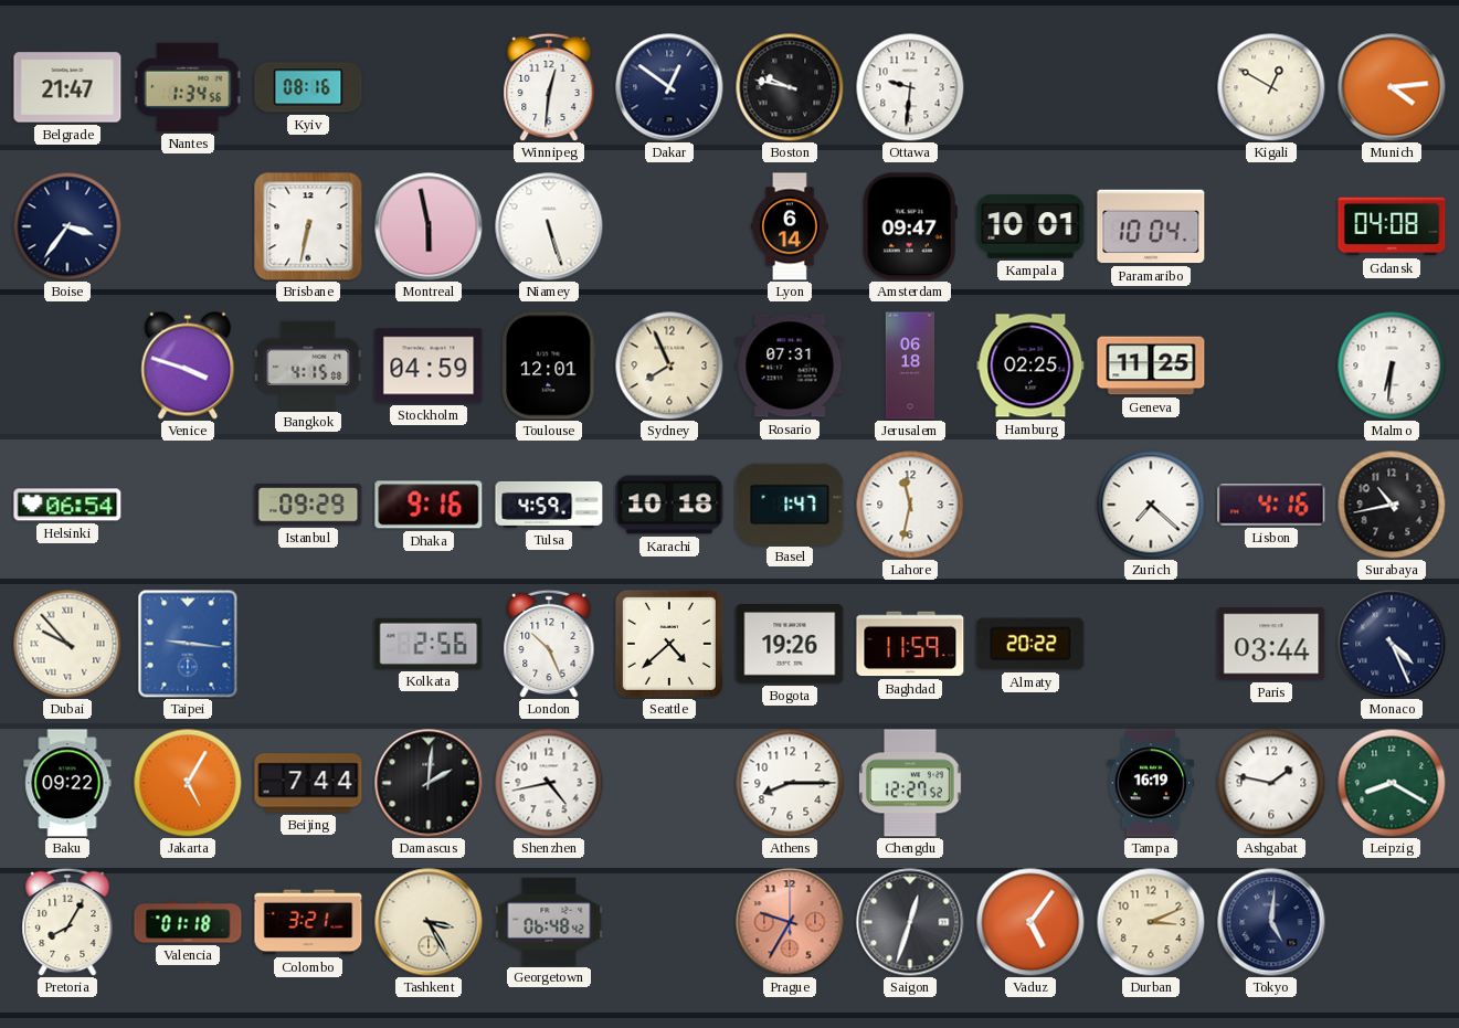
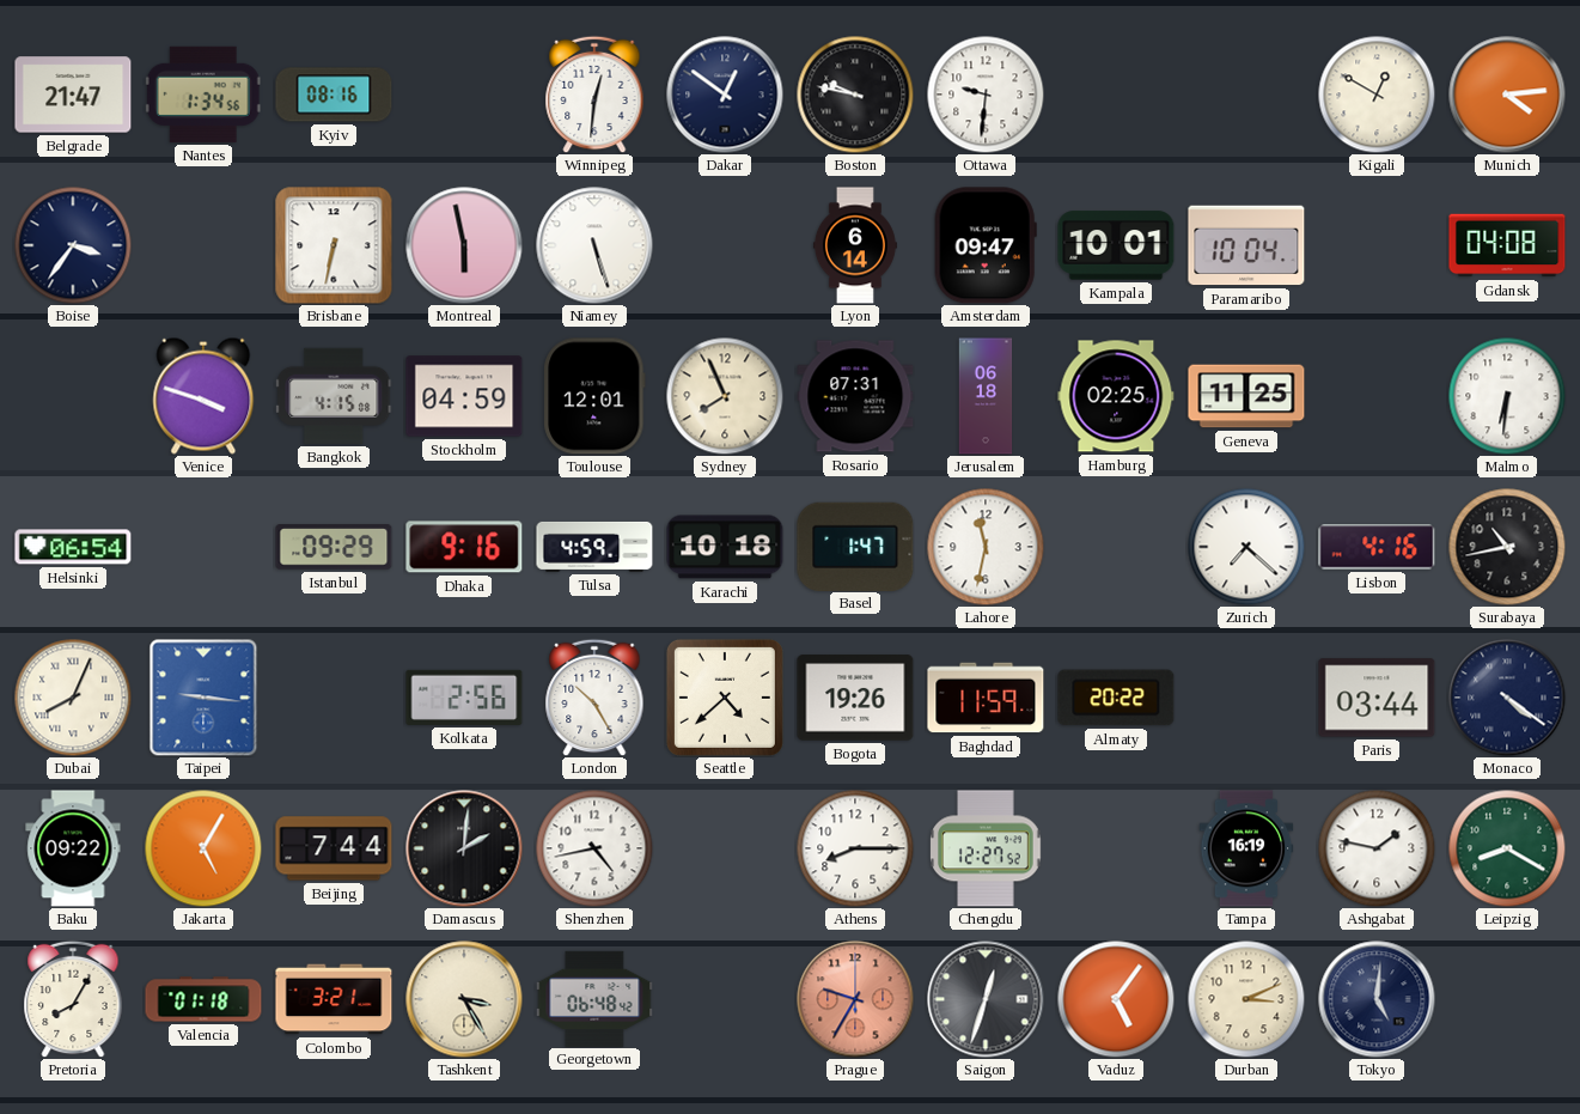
Dubai: 9:53 -> 8:04
London: 10:26 -> 10:25
Monaco: 4:26 -> 4:21
